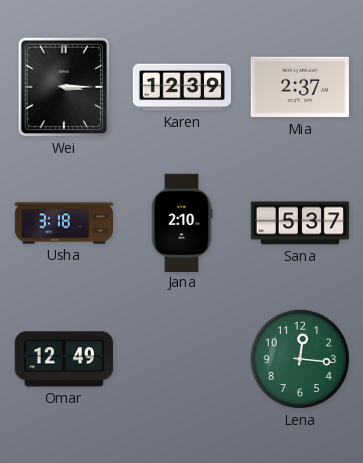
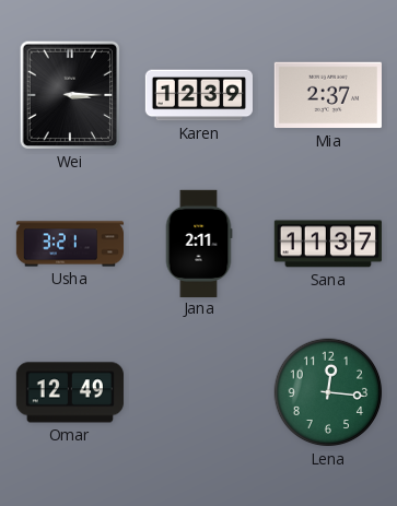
Usha: 3:18 -> 3:21
Jana: 2:10 -> 2:11
Sana: 5:37 -> 11:37
